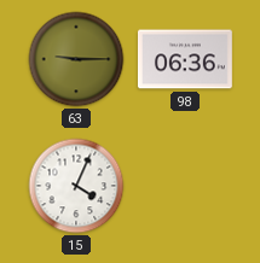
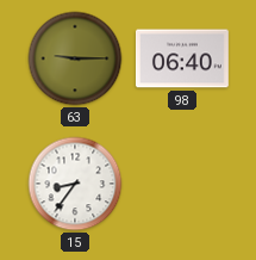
98: 06:36 -> 06:40
15: 4:04 -> 8:36
